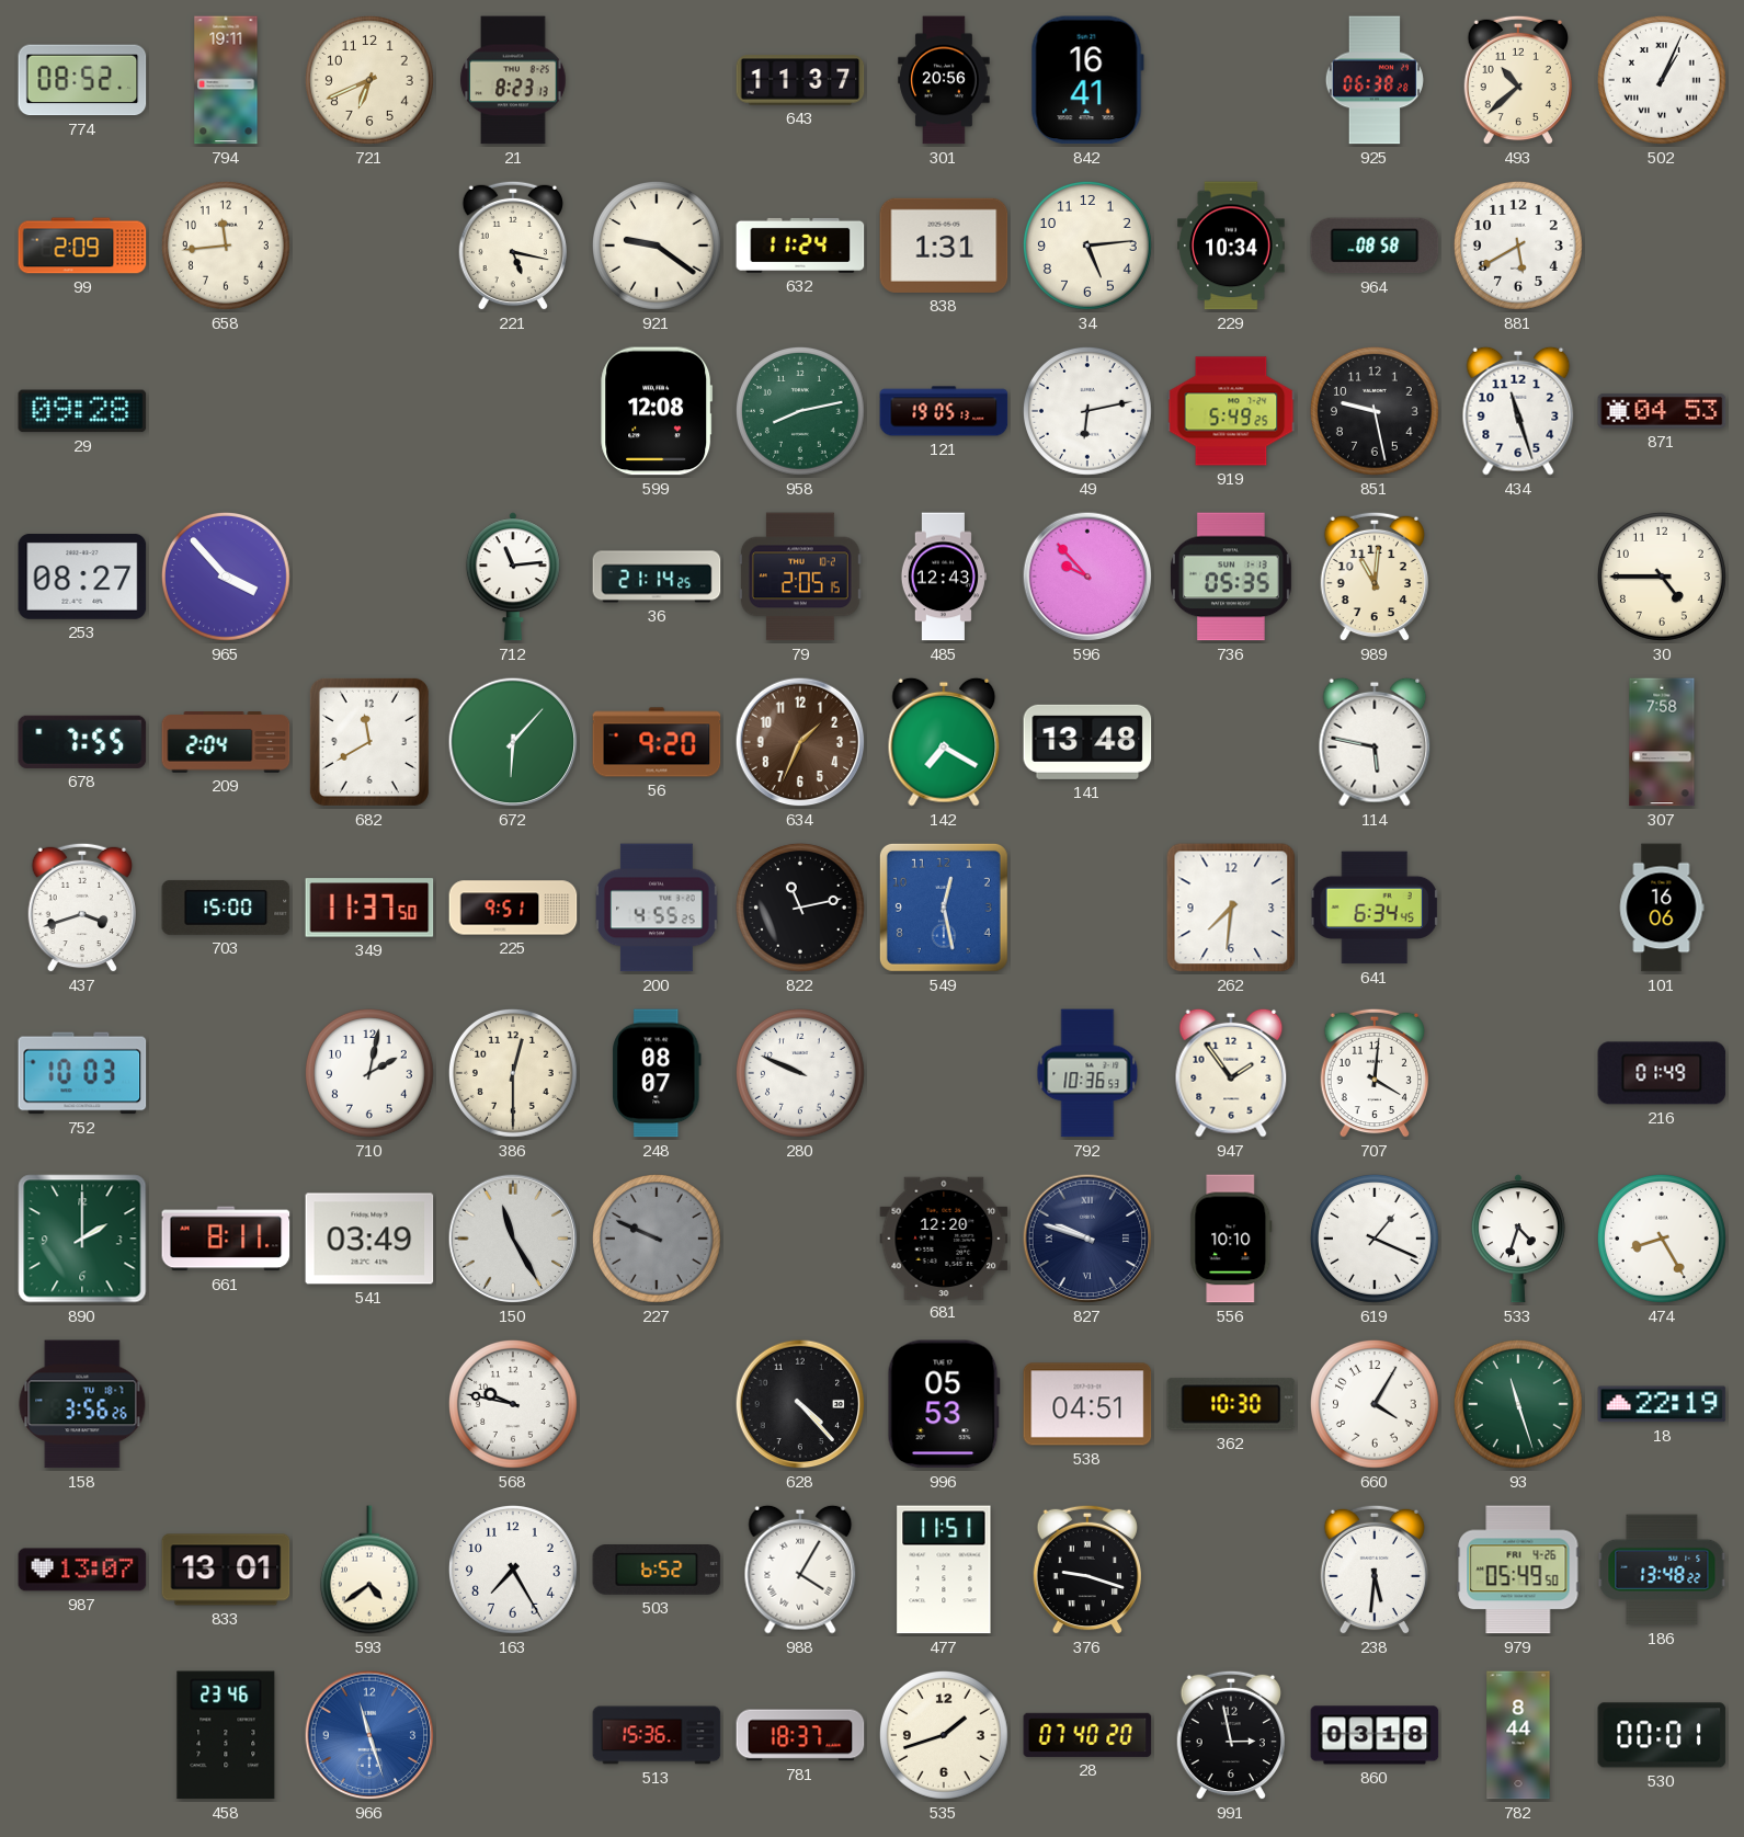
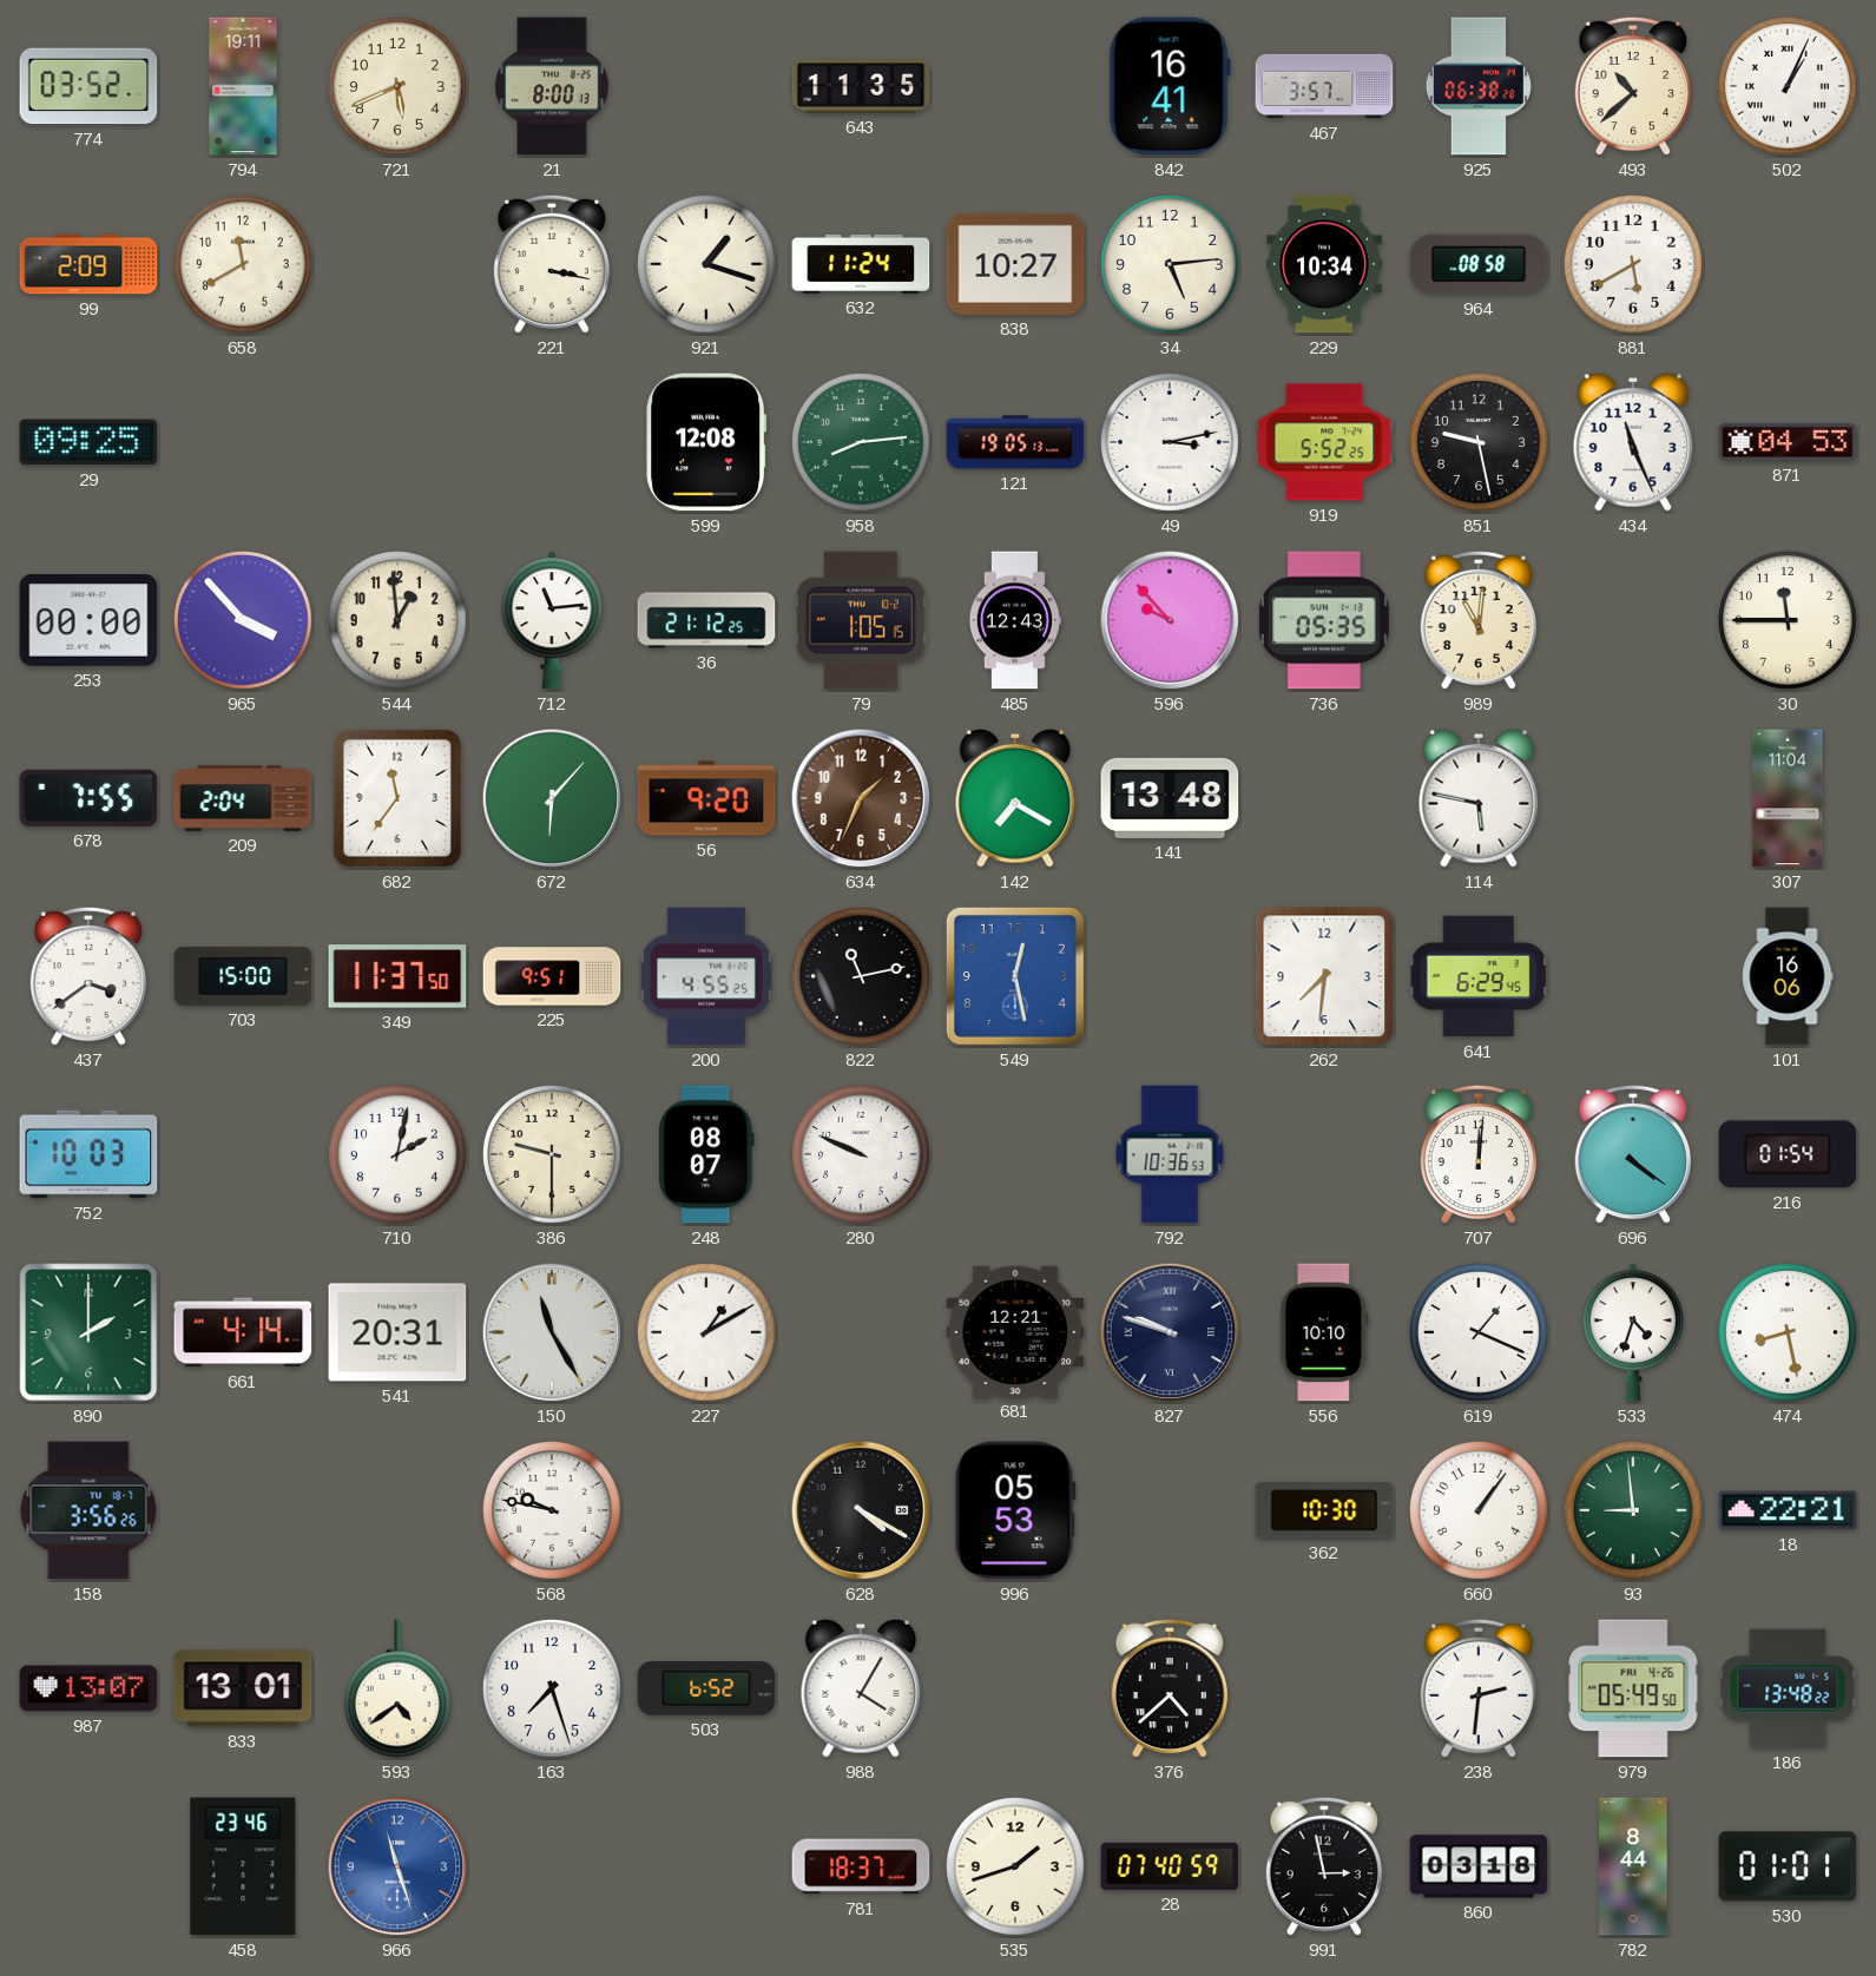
774: 08:52 -> 03:52
721: 6:41 -> 5:41
21: 8:23 -> 8:00
643: 11:37 -> 11:35
301: 20:56 -> none
467: none -> 3:57
658: 11:44 -> 11:40
221: 5:17 -> 3:17
921: 9:21 -> 1:18
838: 1:31 -> 10:27
29: 09:28 -> 09:25
958: 8:13 -> 8:14
49: 6:13 -> 3:13
919: 5:49 -> 5:52
434: 11:27 -> 11:26
253: 08:27 -> 00:00
544: none -> 12:59
36: 21:14 -> 21:12
79: 2:05 -> 1:05
30: 4:45 -> 11:45
682: 11:40 -> 11:36
307: 7:58 -> 11:04
437: 3:42 -> 3:39
641: 6:34 -> 6:29
386: 12:30 -> 9:30
947: 1:54 -> none
707: 4:01 -> 12:01
696: none -> 4:21
216: 01:49 -> 01:54
661: 8:11 -> 4:14
541: 03:49 -> 20:31
227: 9:49 -> 1:10
227 dial: grey -> white
681: 12:20 -> 12:21
474: 8:25 -> 8:28
628: 4:23 -> 4:20
538: 04:51 -> none
660: 4:05 -> 1:06
93: 11:27 -> 8:59
18: 22:19 -> 22:21
163: 7:25 -> 7:27
477: 11:51 -> none
376: 9:18 -> 4:38
238: 5:31 -> 2:31
513: 15:36 -> none
28: 07:40:20 -> 07:40:59
530: 00:01 -> 01:01
